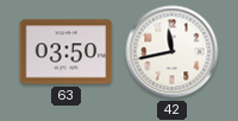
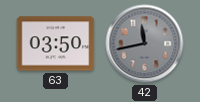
42 dial: white -> grey
